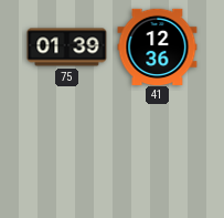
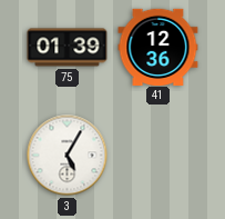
3: none -> 5:05
